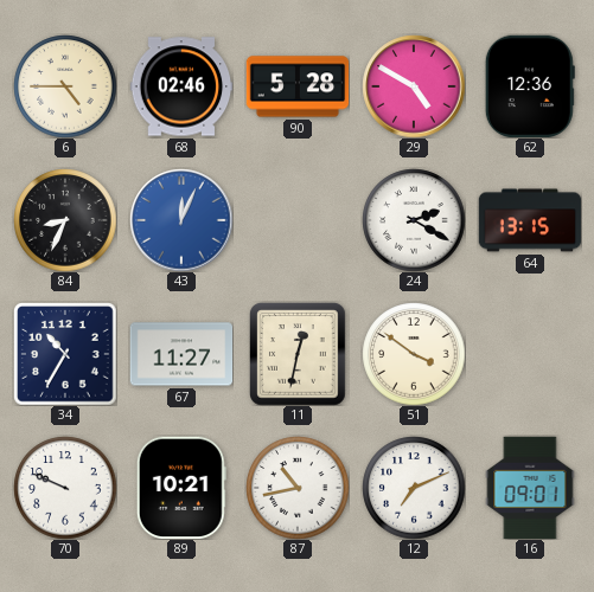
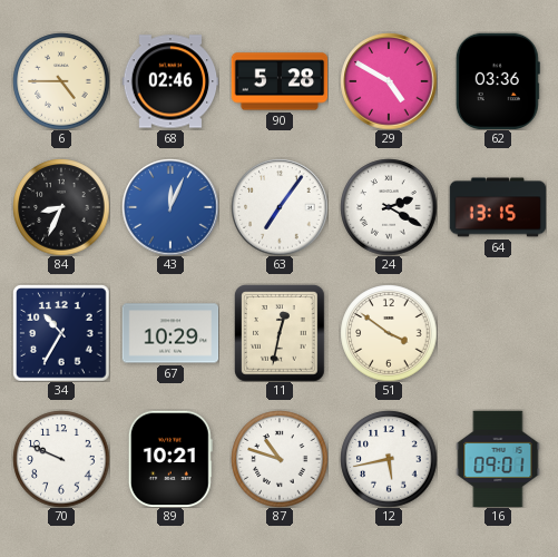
62: 12:36 -> 03:36
63: none -> 7:06
67: 11:27 -> 10:29
87: 10:43 -> 10:48
12: 7:11 -> 5:43
